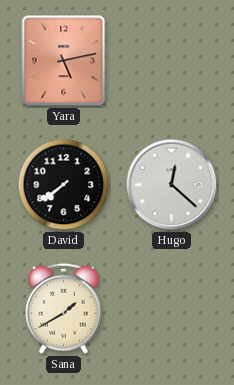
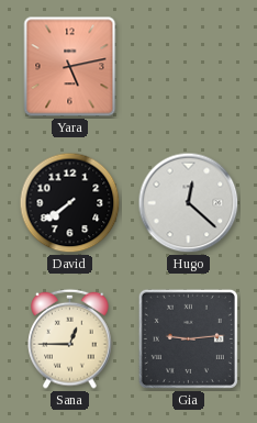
Sana: 1:40 -> 12:45
Gia: none -> 9:14
